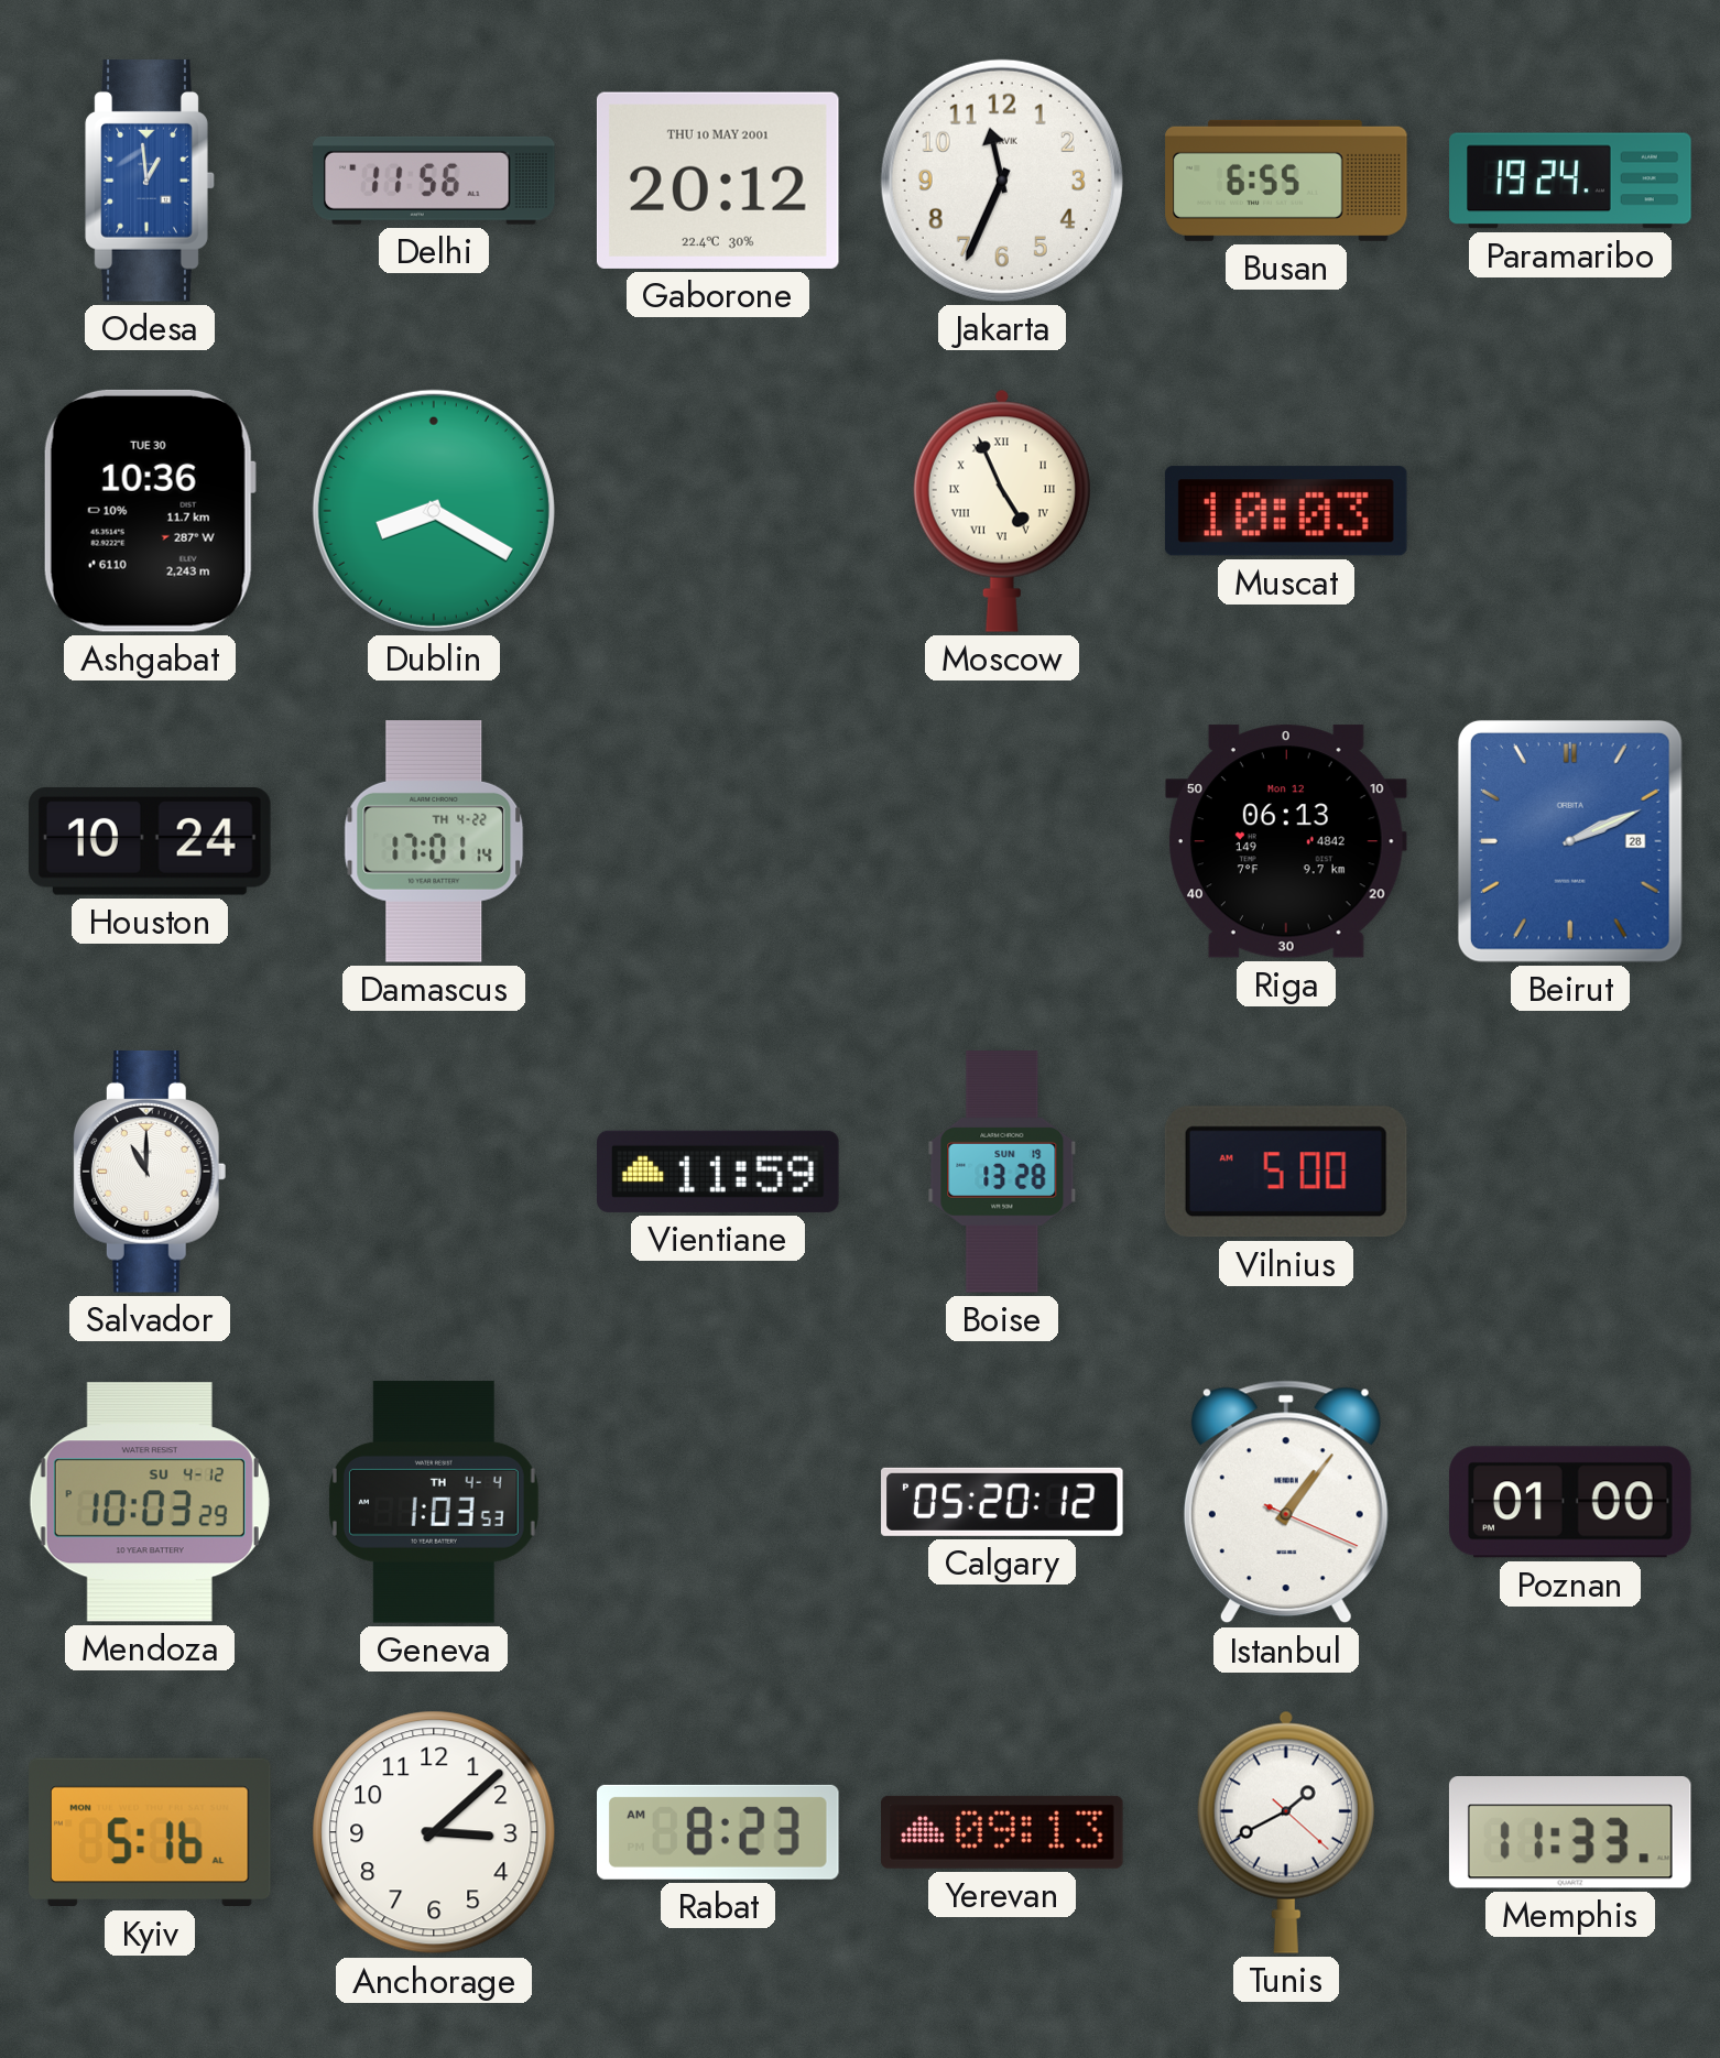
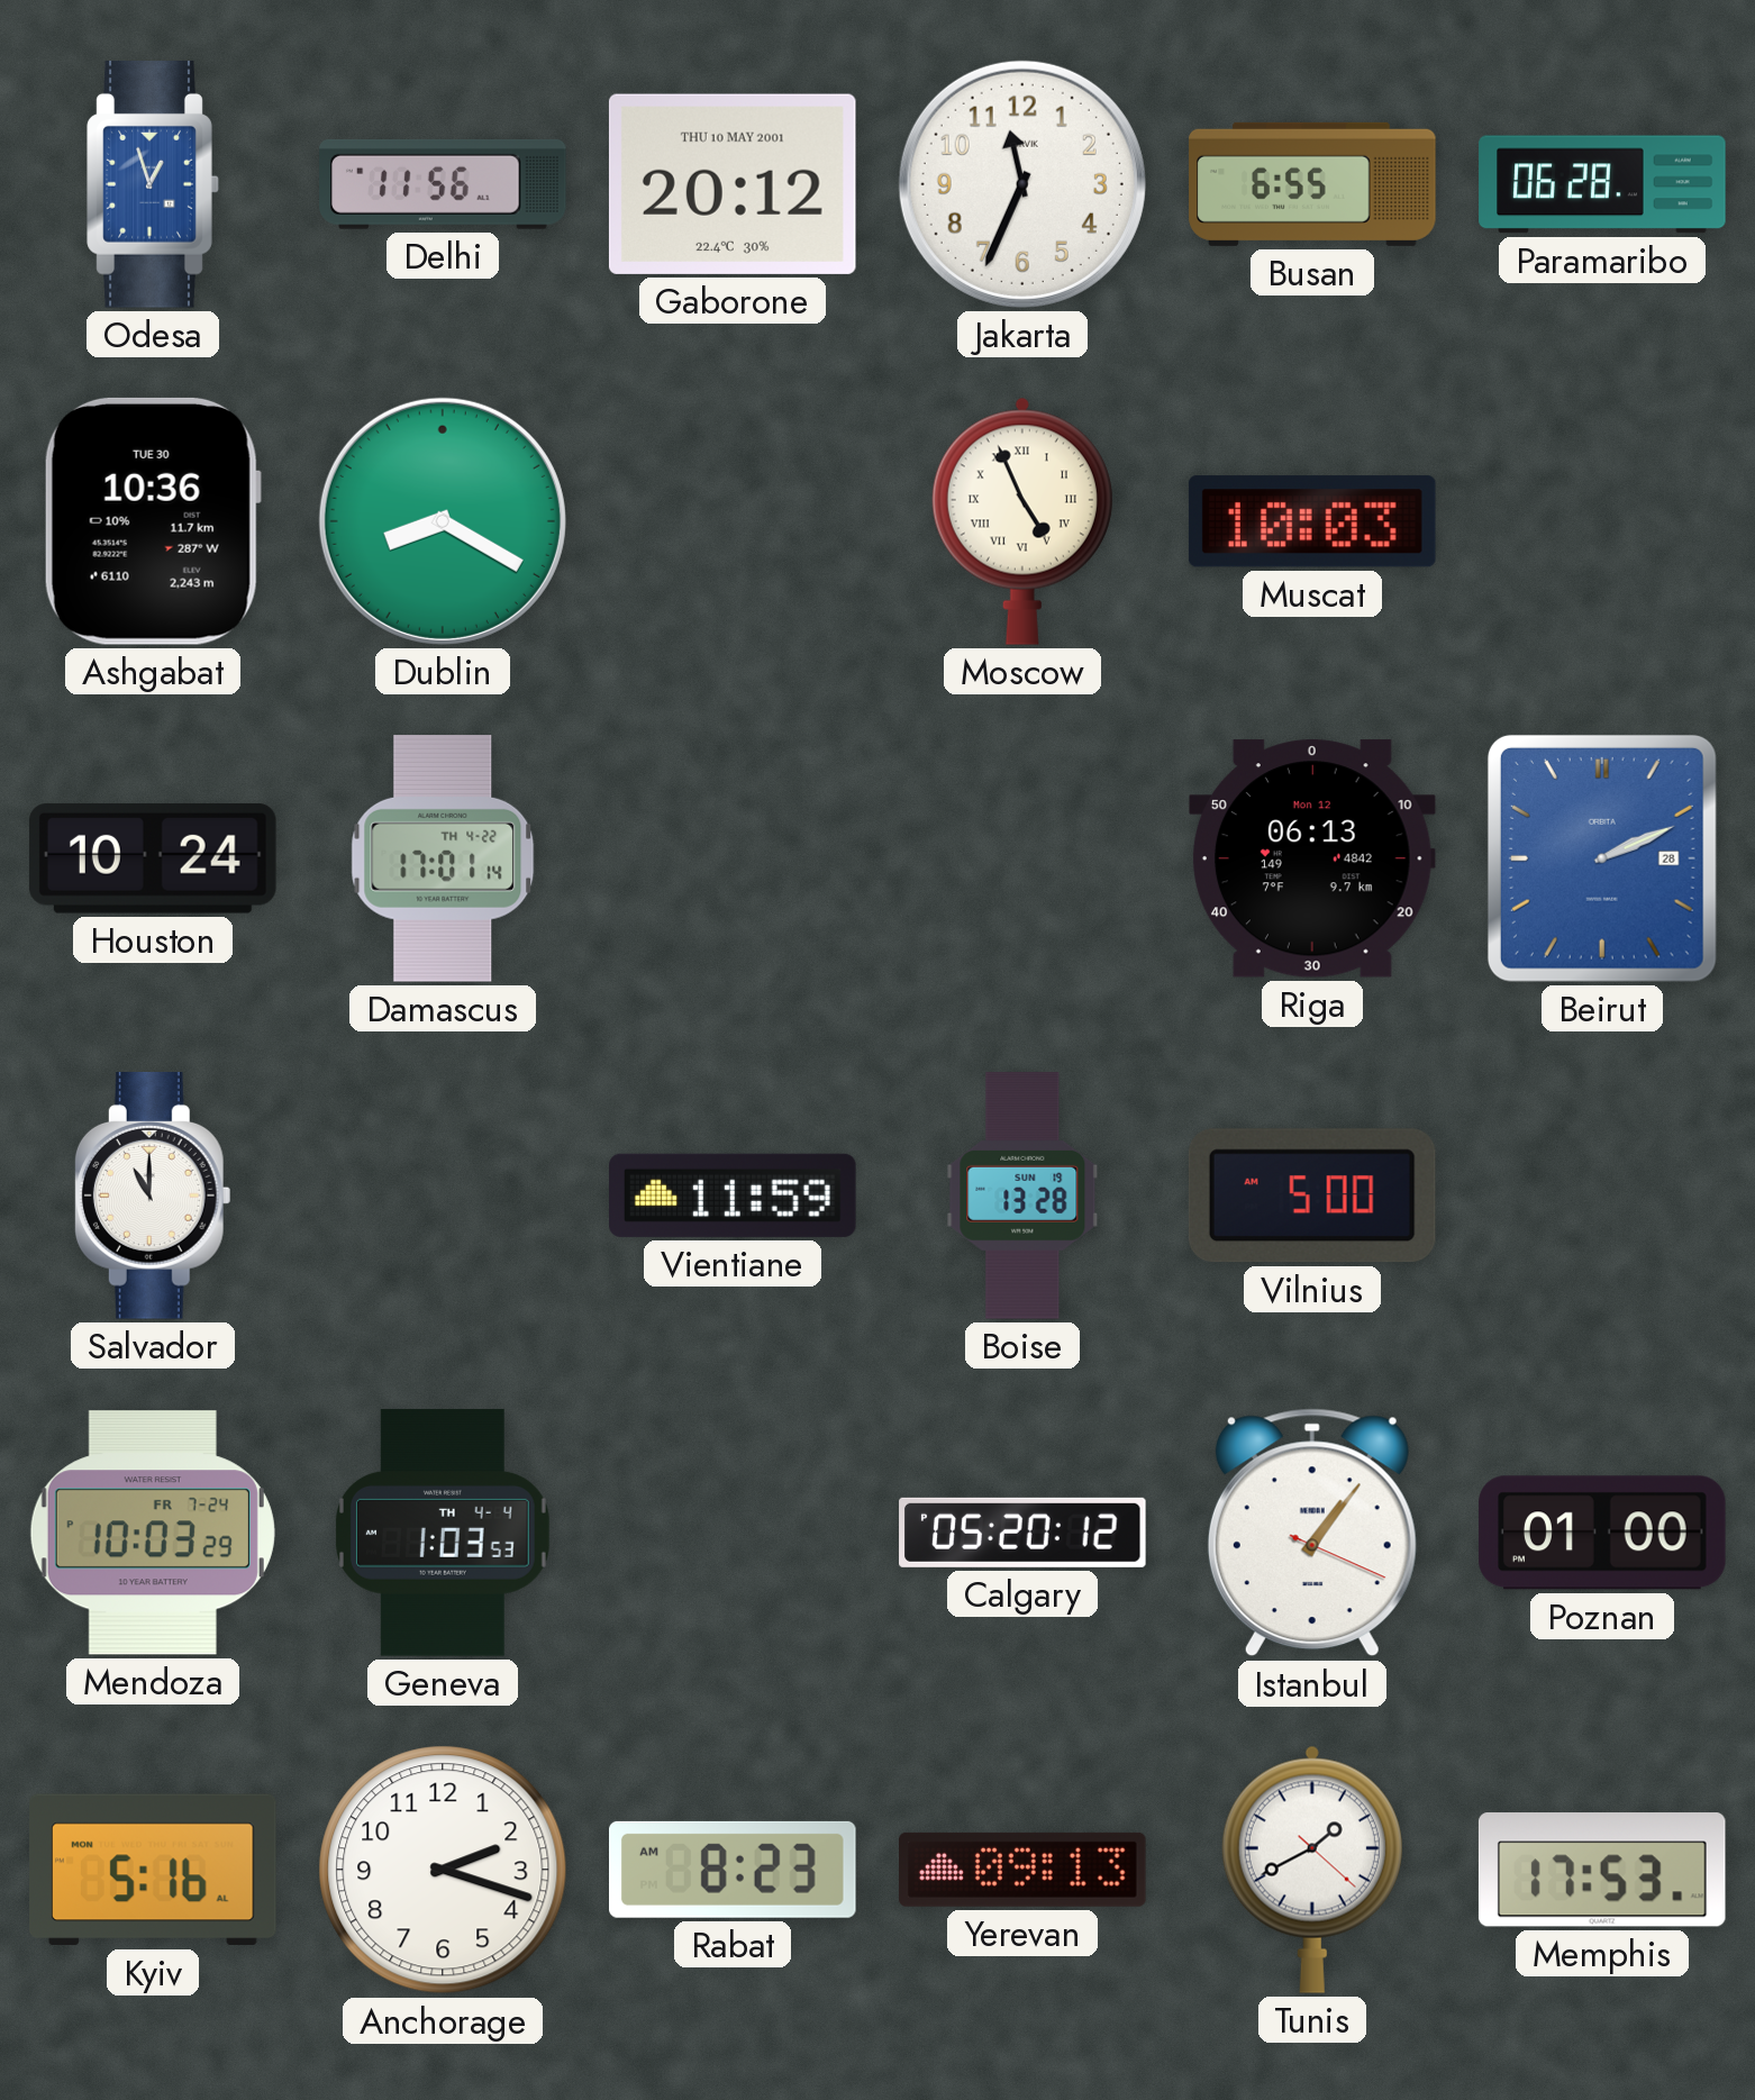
Odesa: 12:59 -> 12:57
Paramaribo: 19:24 -> 06:28
Mendoza date: SU 4-12 -> FR 7-24
Anchorage: 3:08 -> 2:18
Memphis: 11:33 -> 17:53
